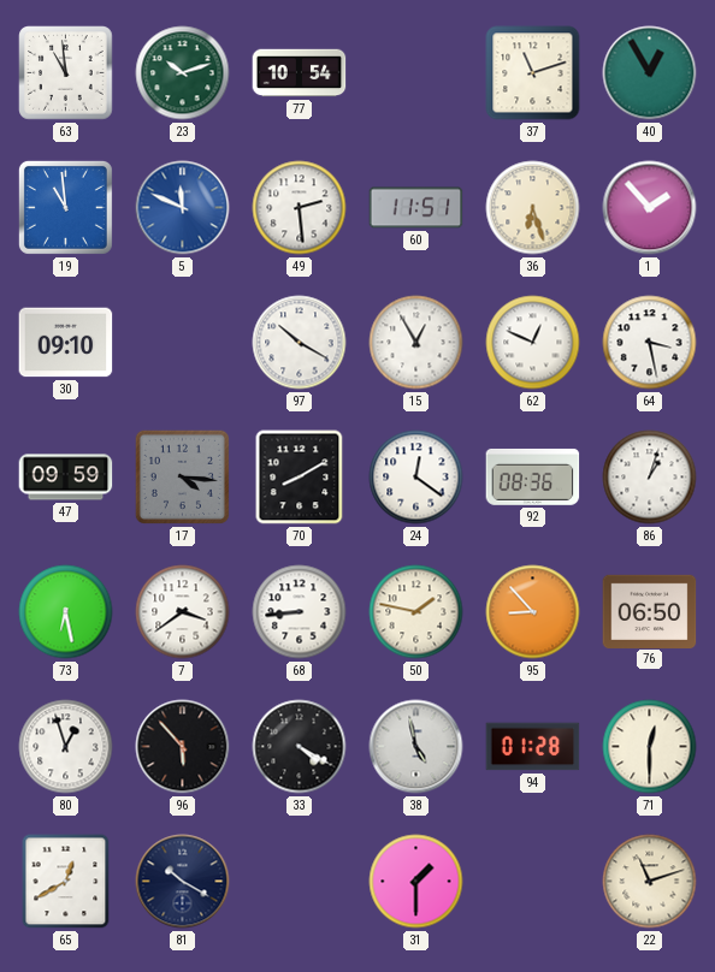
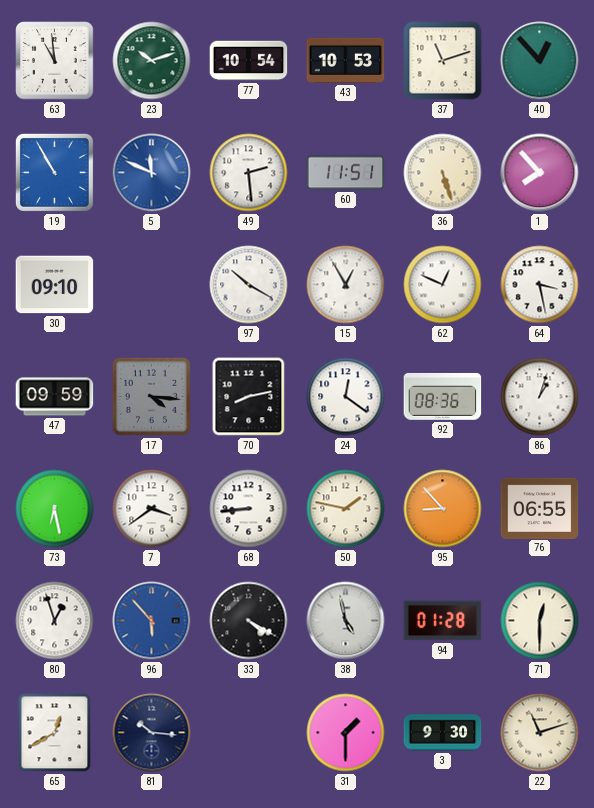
43: none -> 10:53
40: 12:55 -> 12:53
19: 10:59 -> 10:55
36: 6:27 -> 5:27
1: 1:53 -> 7:53
70: 8:10 -> 8:13
76: 06:50 -> 06:55
96 dial: black -> blue
81: 10:20 -> 10:16
3: none -> 9:30
